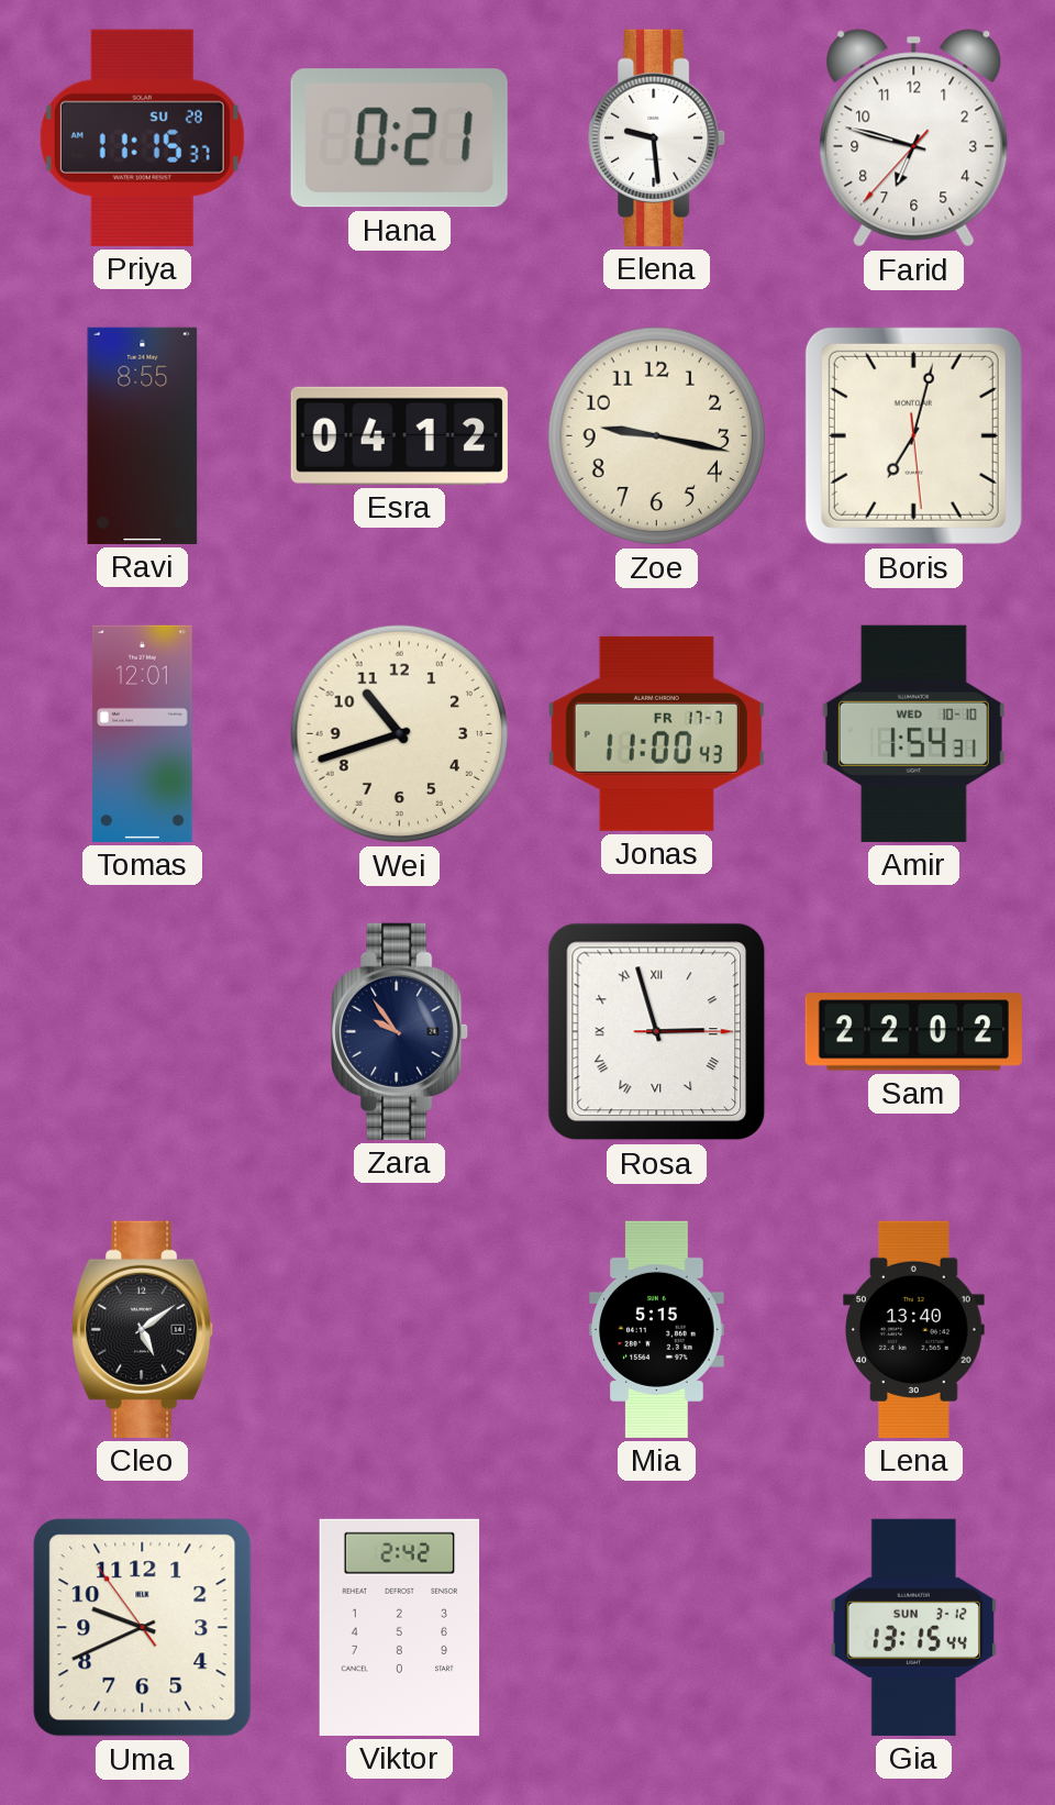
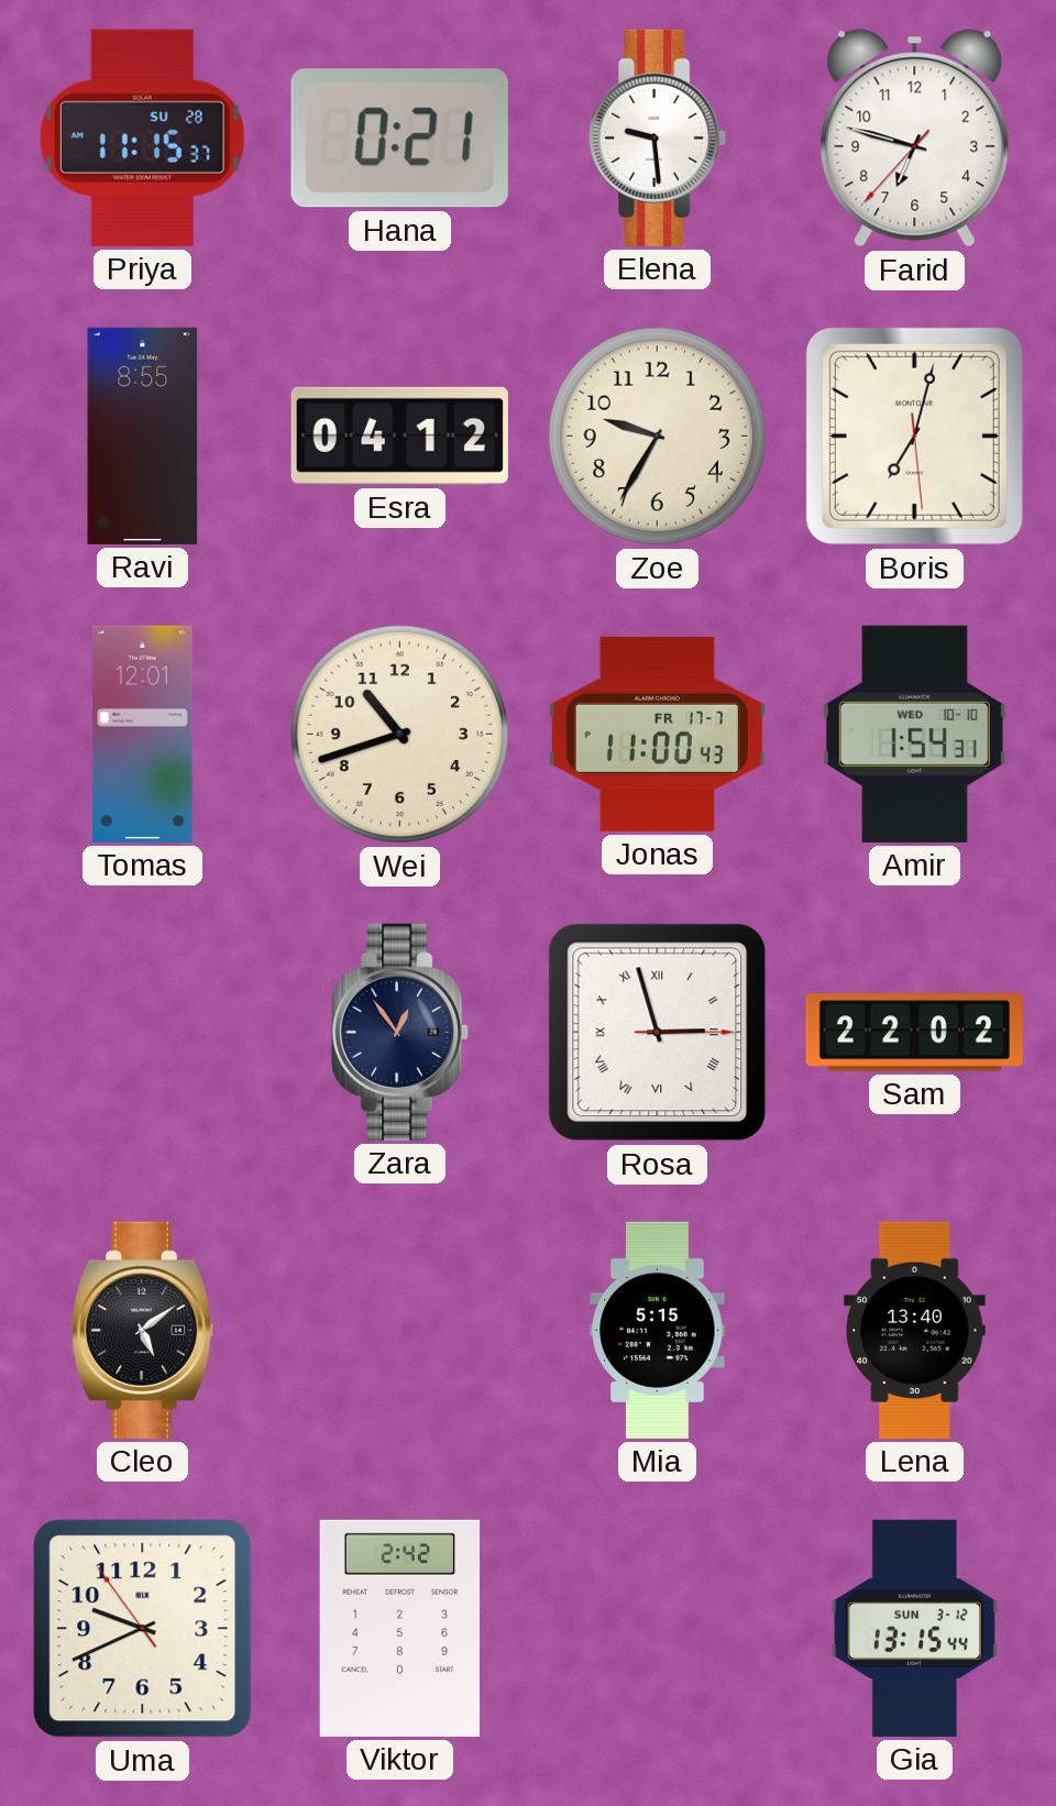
Zoe: 9:17 -> 9:35
Zara: 9:54 -> 12:54
